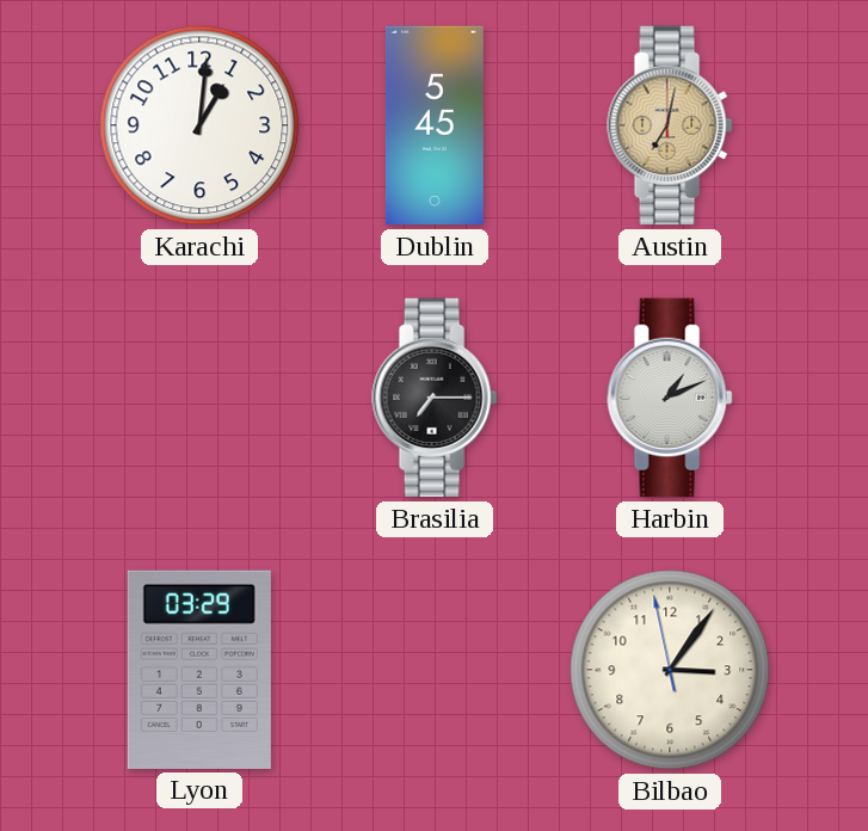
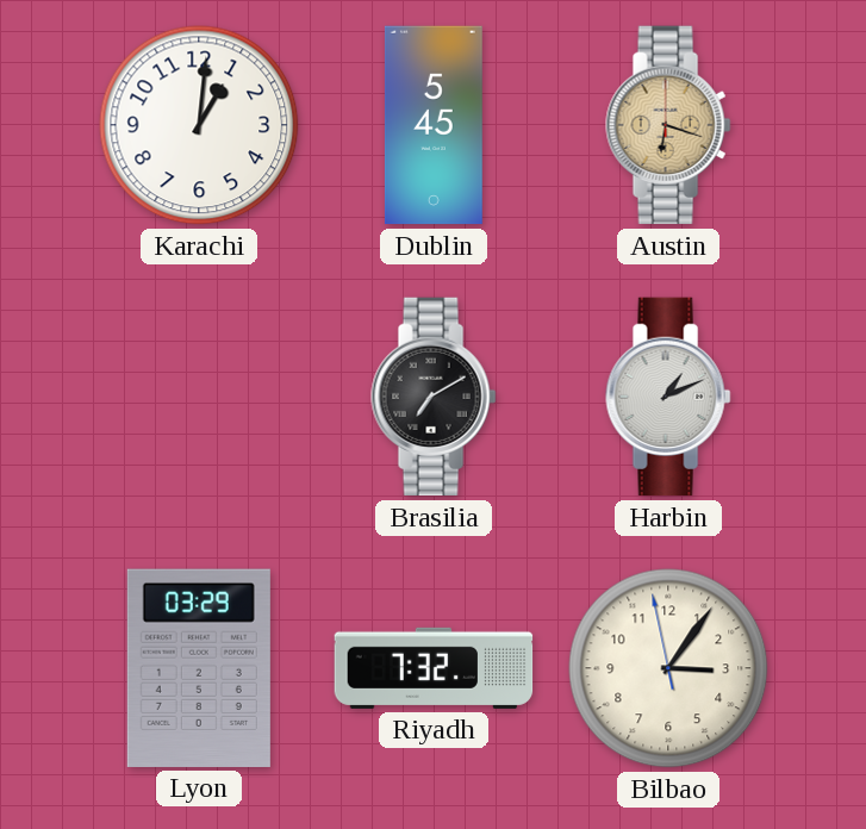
Austin: 7:02 -> 6:18
Brasilia: 7:15 -> 7:10
Riyadh: none -> 7:32
